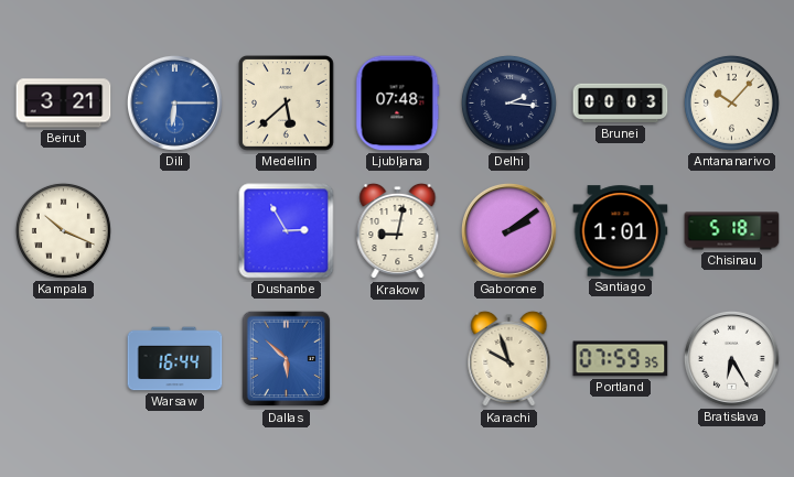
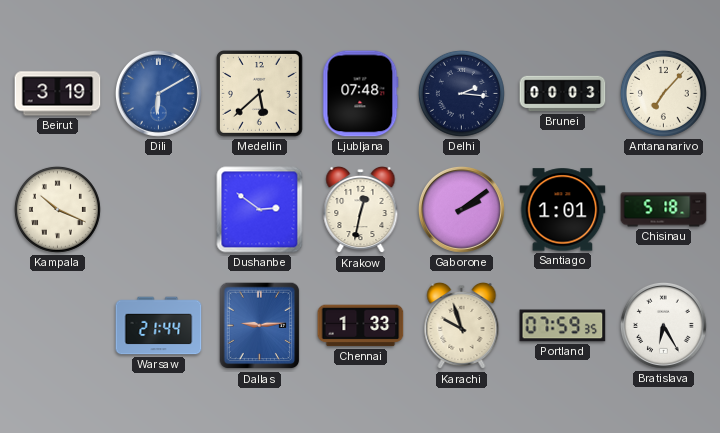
Beirut: 3:21 -> 3:19
Dili: 6:15 -> 6:10
Antananarivo: 10:07 -> 7:07
Dushanbe: 2:55 -> 2:51
Krakow: 9:02 -> 12:32
Warsaw: 16:44 -> 21:44
Dallas: 5:52 -> 9:14
Chennai: none -> 1:33
